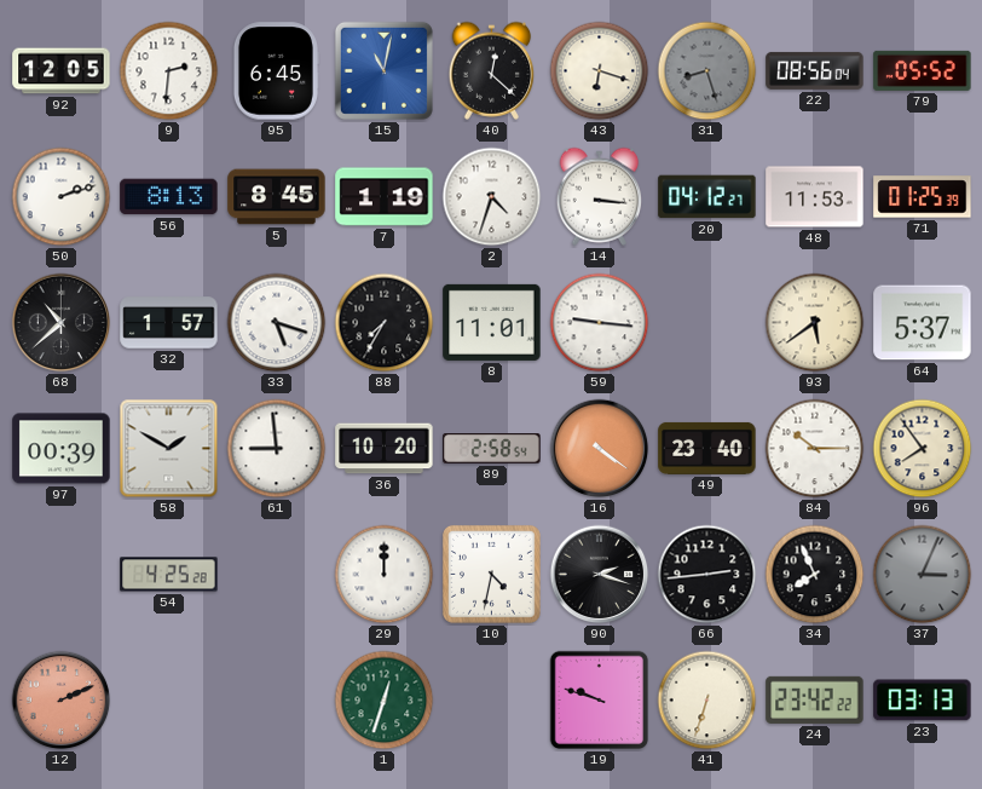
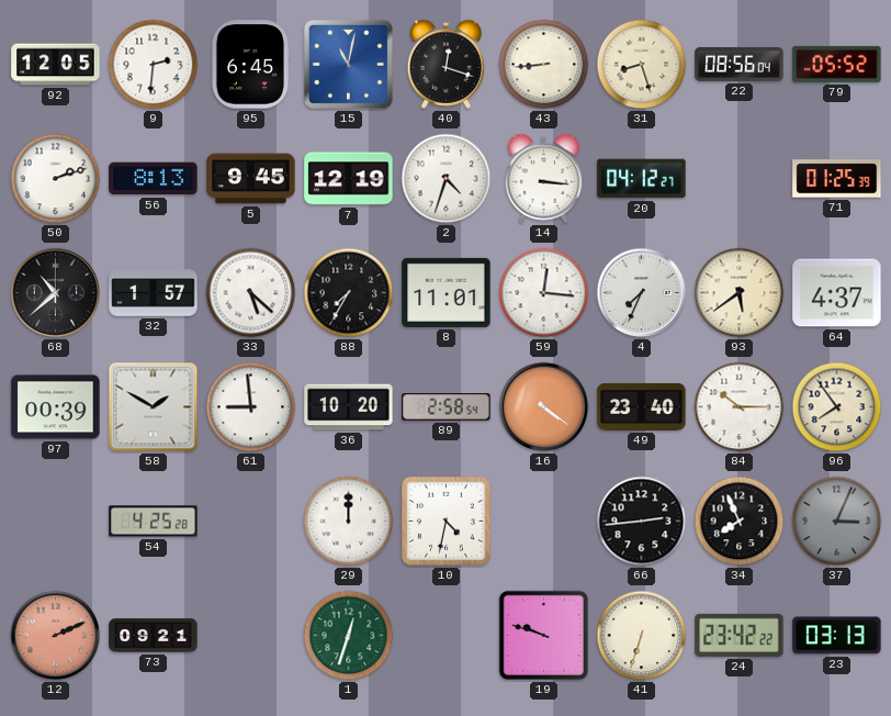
40: 12:22 -> 12:18
43: 6:18 -> 8:44
31 dial: grey -> cream
5: 8:45 -> 9:45
7: 1:19 -> 12:19
48: 11:53 -> none
33: 5:18 -> 5:22
59: 9:16 -> 12:16
4: none -> 7:34
64: 5:37 -> 4:37
90: 2:18 -> none
73: none -> 09:21
